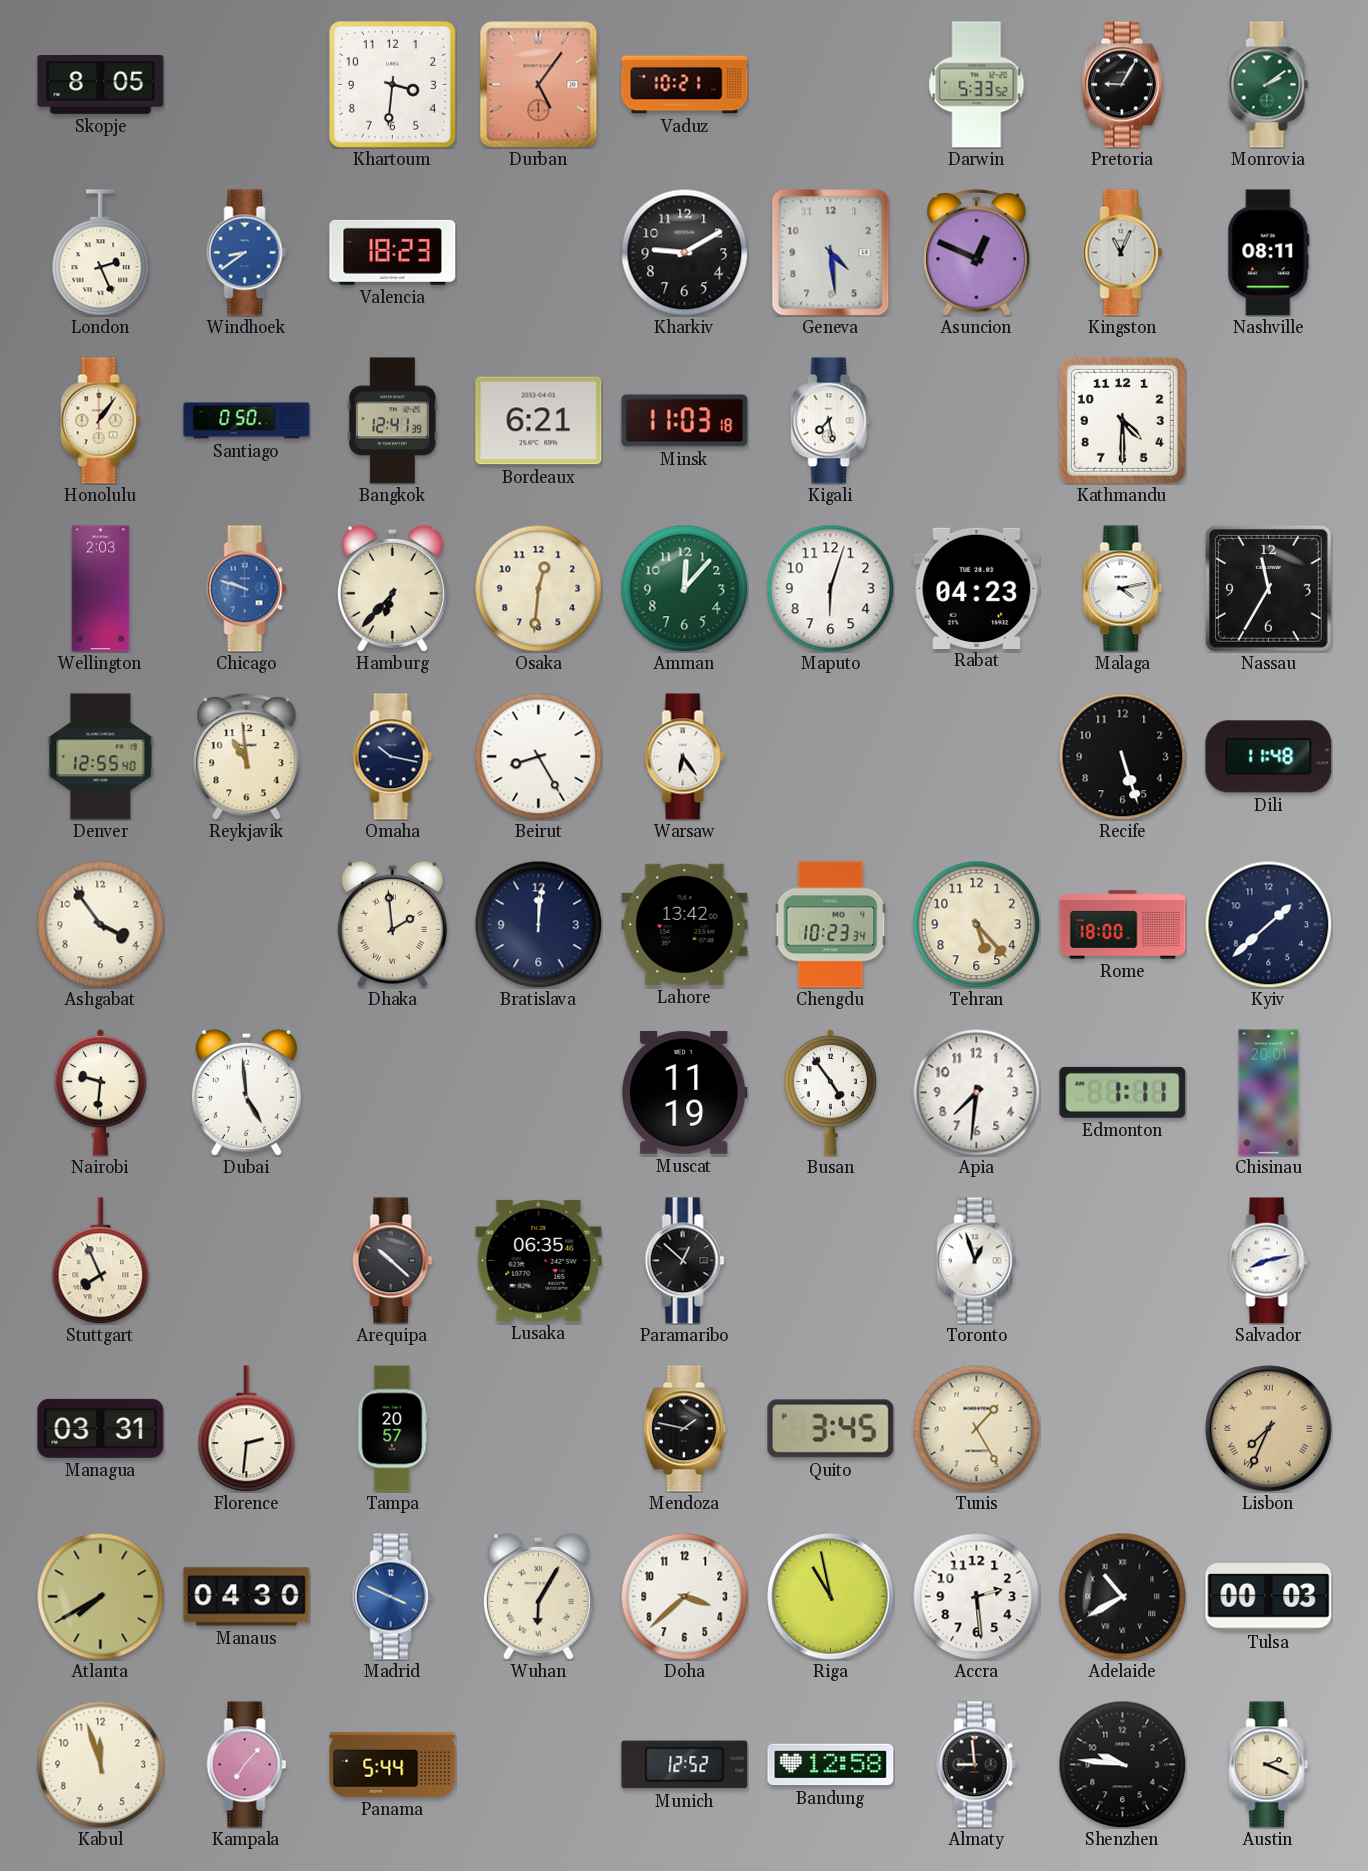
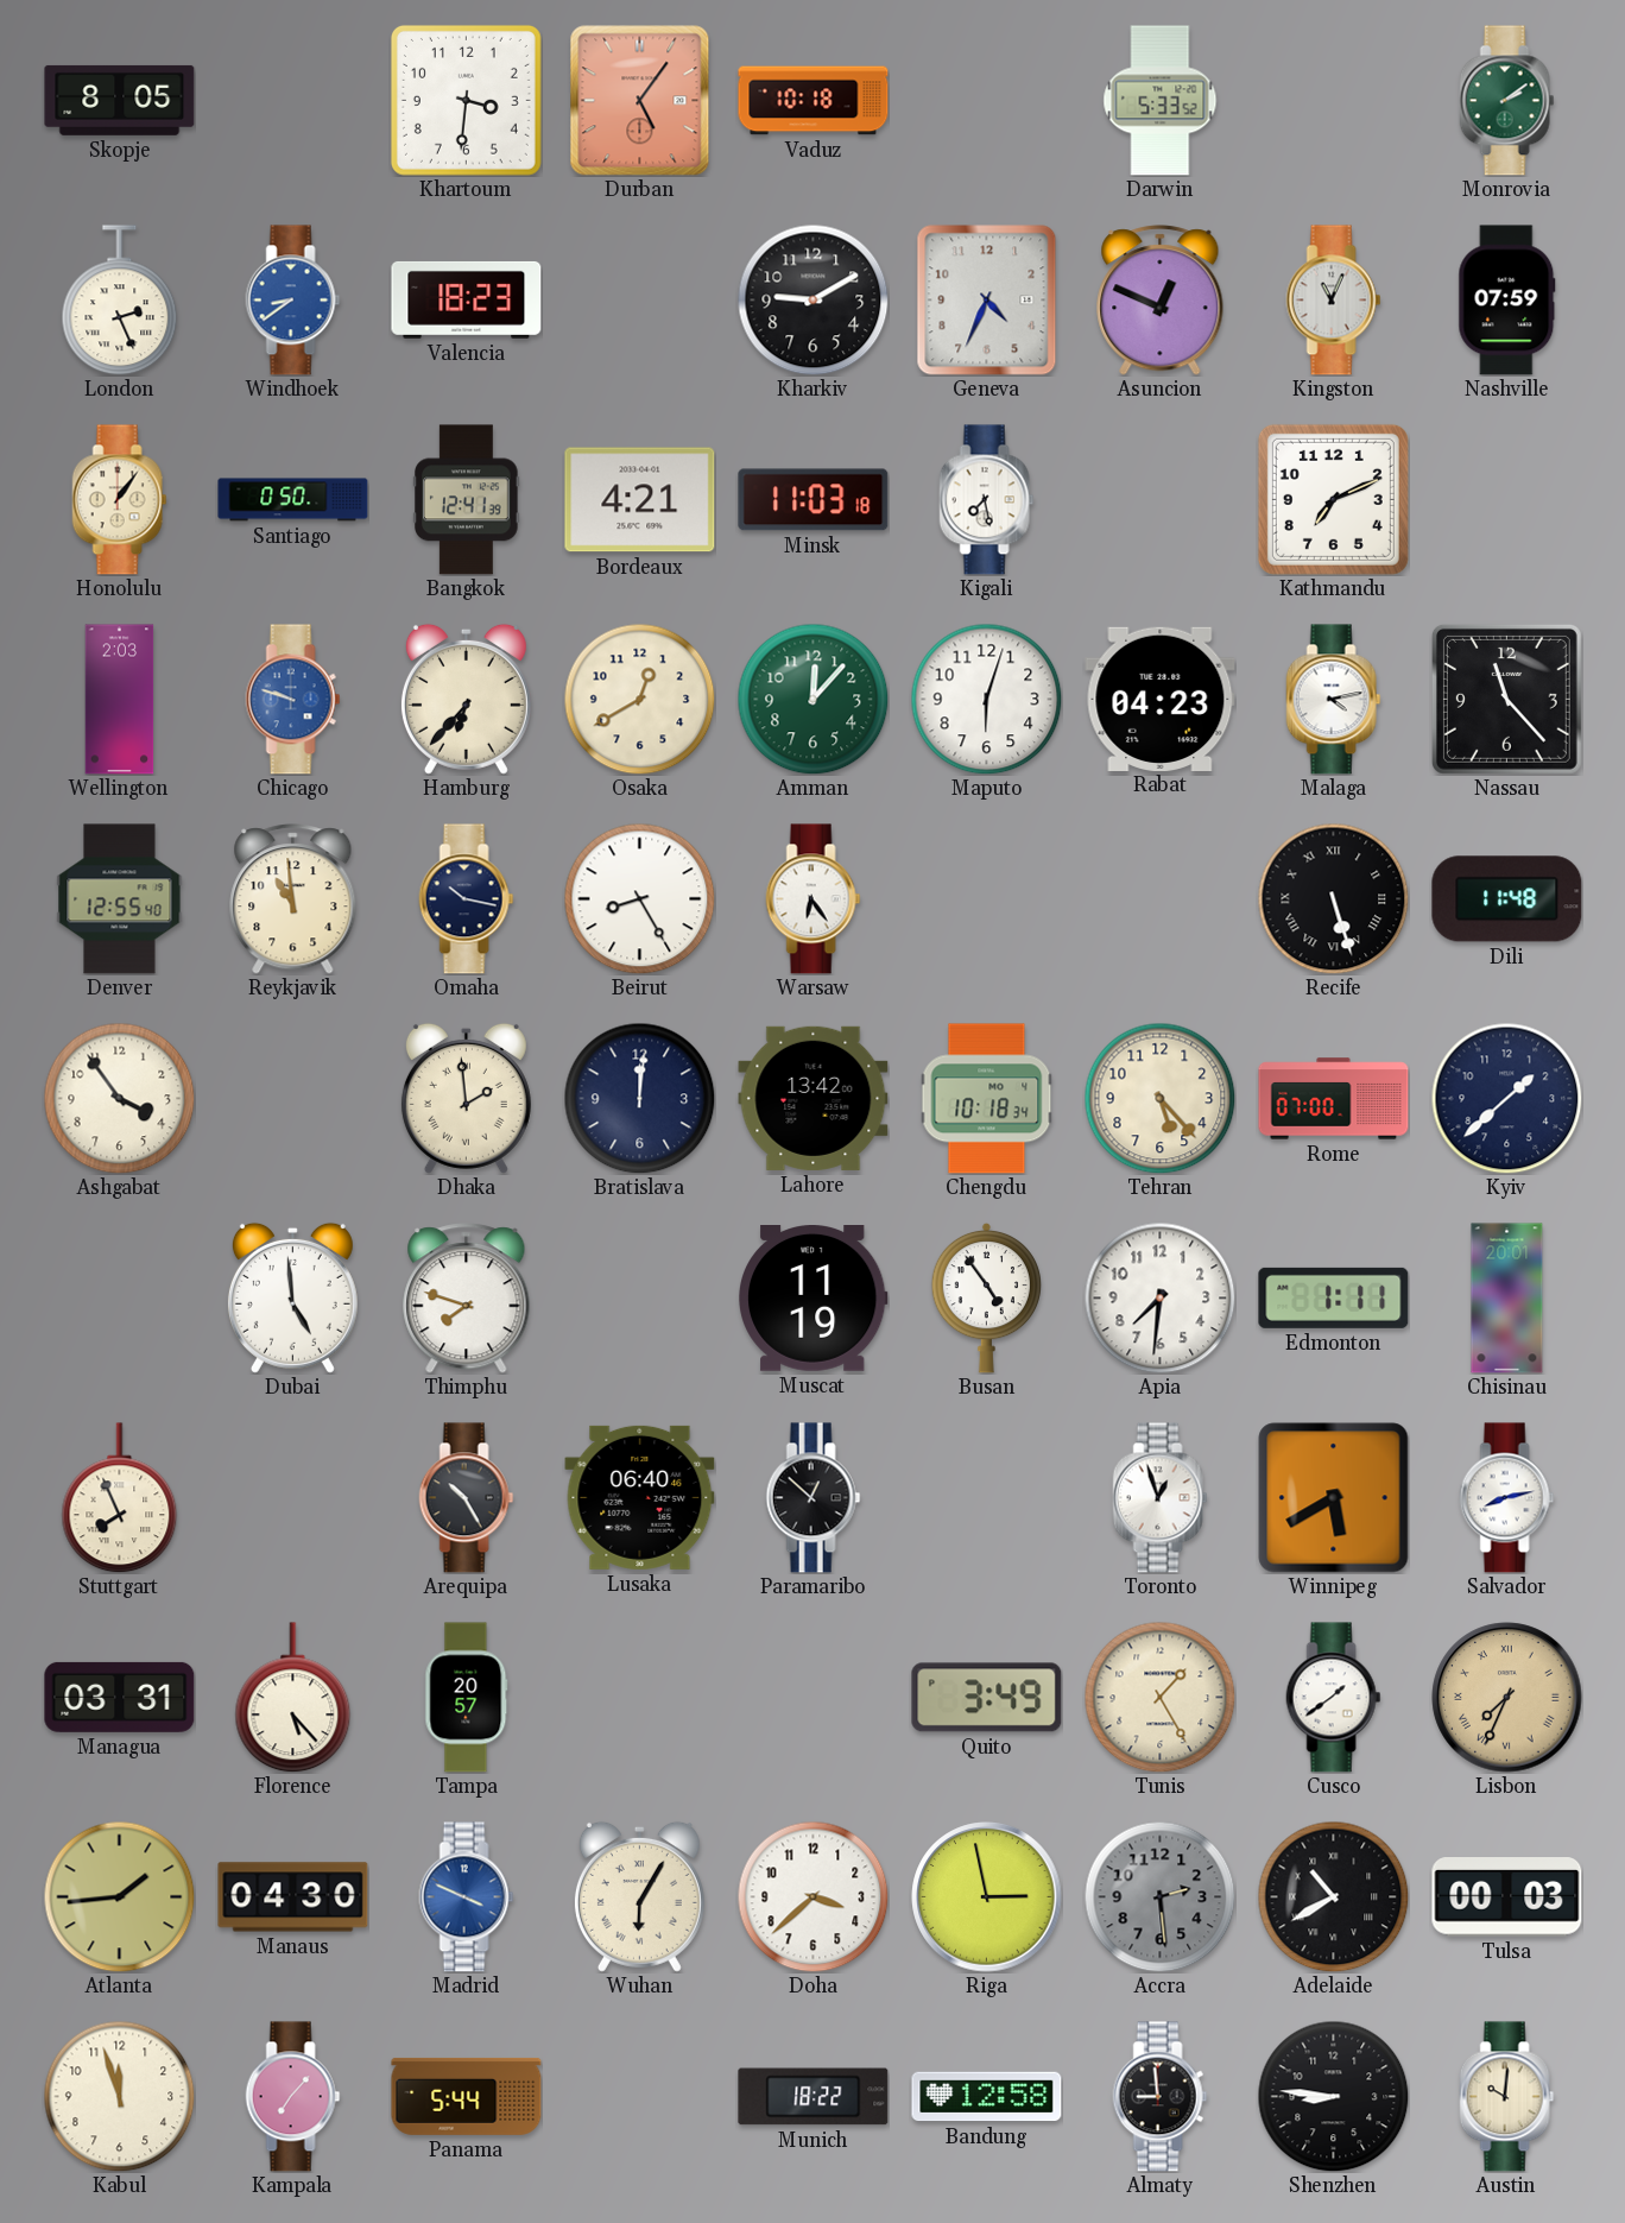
Vaduz: 10:21 -> 10:18
Pretoria: 9:05 -> none
Geneva: 4:29 -> 4:34
Nashville: 08:11 -> 07:59
Bordeaux: 6:21 -> 4:21
Kathmandu: 4:30 -> 7:11
Osaka: 12:31 -> 12:40
Nassau: 11:35 -> 11:23
Recife numerals: Arabic -> Roman
Chengdu: 10:23 -> 10:18
Rome: 18:00 -> 07:00
Nairobi: 9:31 -> none
Thimphu: none -> 7:48
Arequipa: 10:22 -> 10:25
Lusaka: 06:35 -> 06:40
Winnipeg: none -> 5:40
Florence: 2:31 -> 5:23
Mendoza: 1:47 -> none
Quito: 3:45 -> 3:49
Cusco: none -> 1:39
Atlanta: 7:40 -> 1:44
Riga: 10:58 -> 2:58
Accra dial: white -> grey
Munich: 12:52 -> 18:22
Shenzhen: 9:46 -> 8:46
Austin: 2:19 -> 10:01
